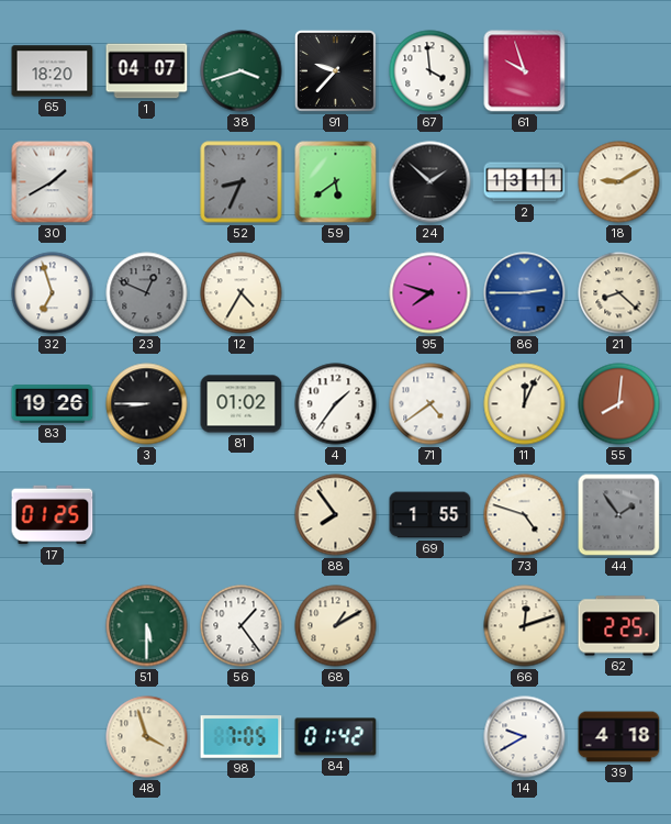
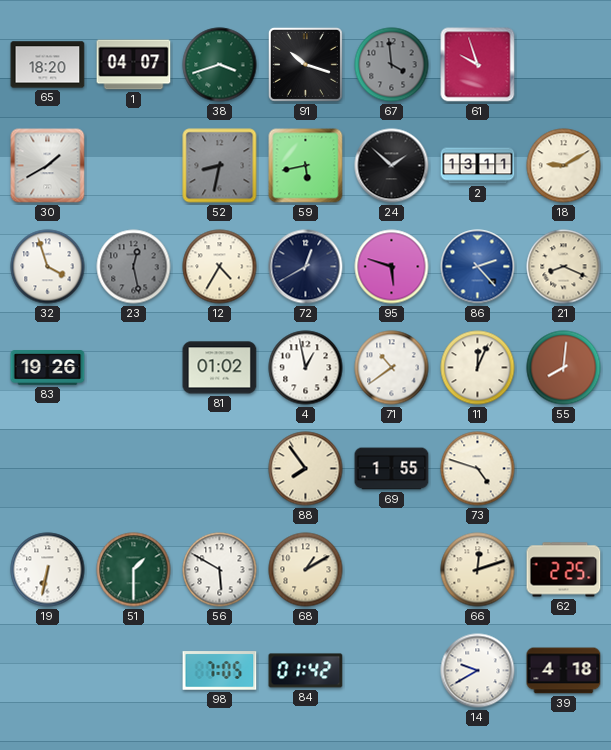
91: 9:37 -> 10:18
67 dial: white -> grey
52: 8:34 -> 8:32
59: 5:39 -> 5:43
32: 6:57 -> 3:57
23: 12:49 -> 12:28
72: none -> 12:40
95: 7:48 -> 5:48
86: 2:45 -> 2:23
21: 8:22 -> 8:19
3: 8:45 -> none
4: 1:36 -> 12:58
71: 4:39 -> 10:39
17: 01:25 -> none
44: 1:54 -> none
19: none -> 6:32
51: 5:30 -> 1:30
56: 1:24 -> 5:50
48: 3:57 -> none
